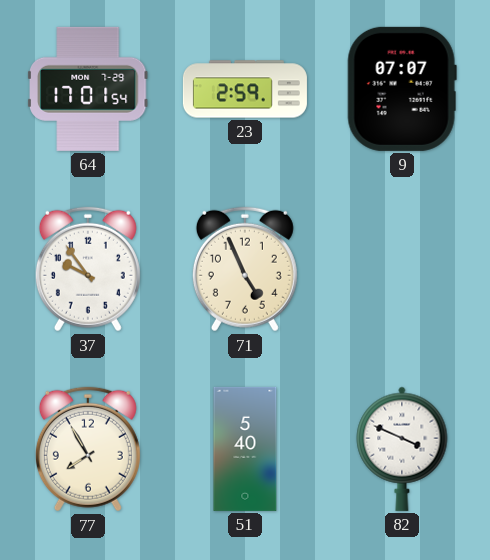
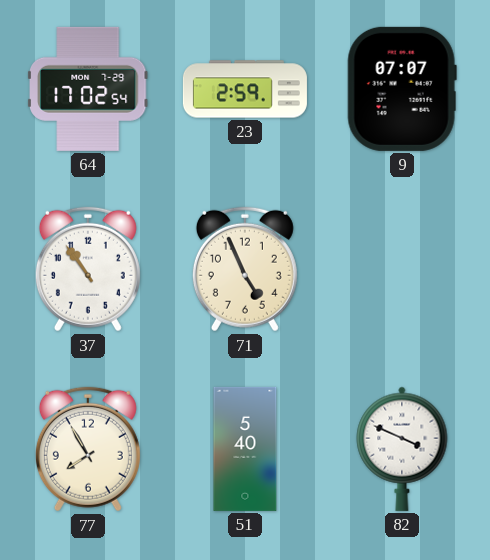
64: 17:01 -> 17:02
37: 9:54 -> 10:54
